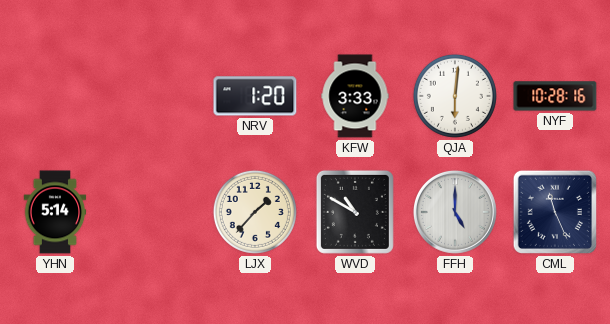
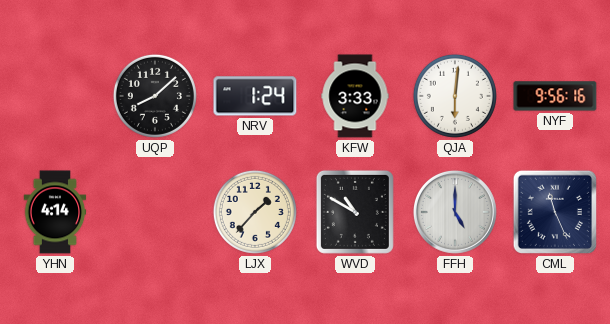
UQP: none -> 8:08
NRV: 1:20 -> 1:24
NYF: 10:28 -> 9:56
YHN: 5:14 -> 4:14
